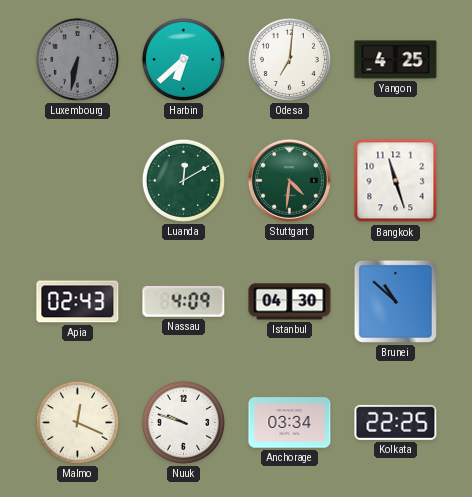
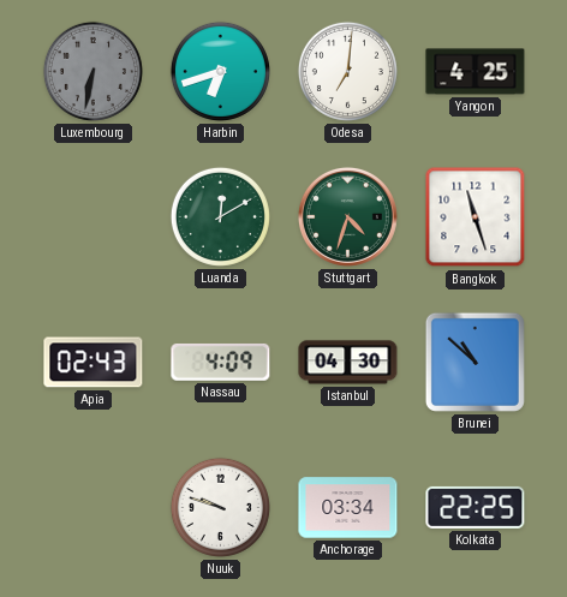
Harbin: 6:38 -> 6:42
Stuttgart: 4:31 -> 4:33
Malmo: 12:19 -> none
